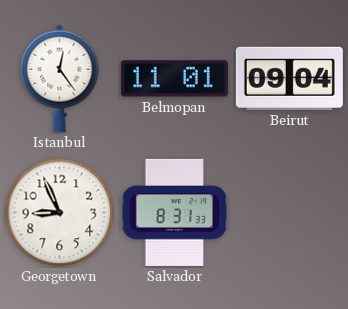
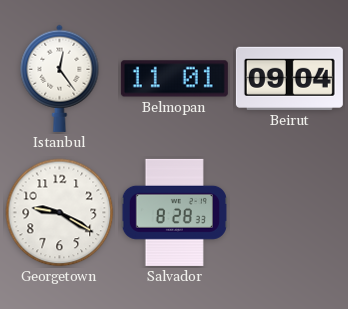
Georgetown: 8:56 -> 9:20
Salvador: 8:31 -> 8:28
